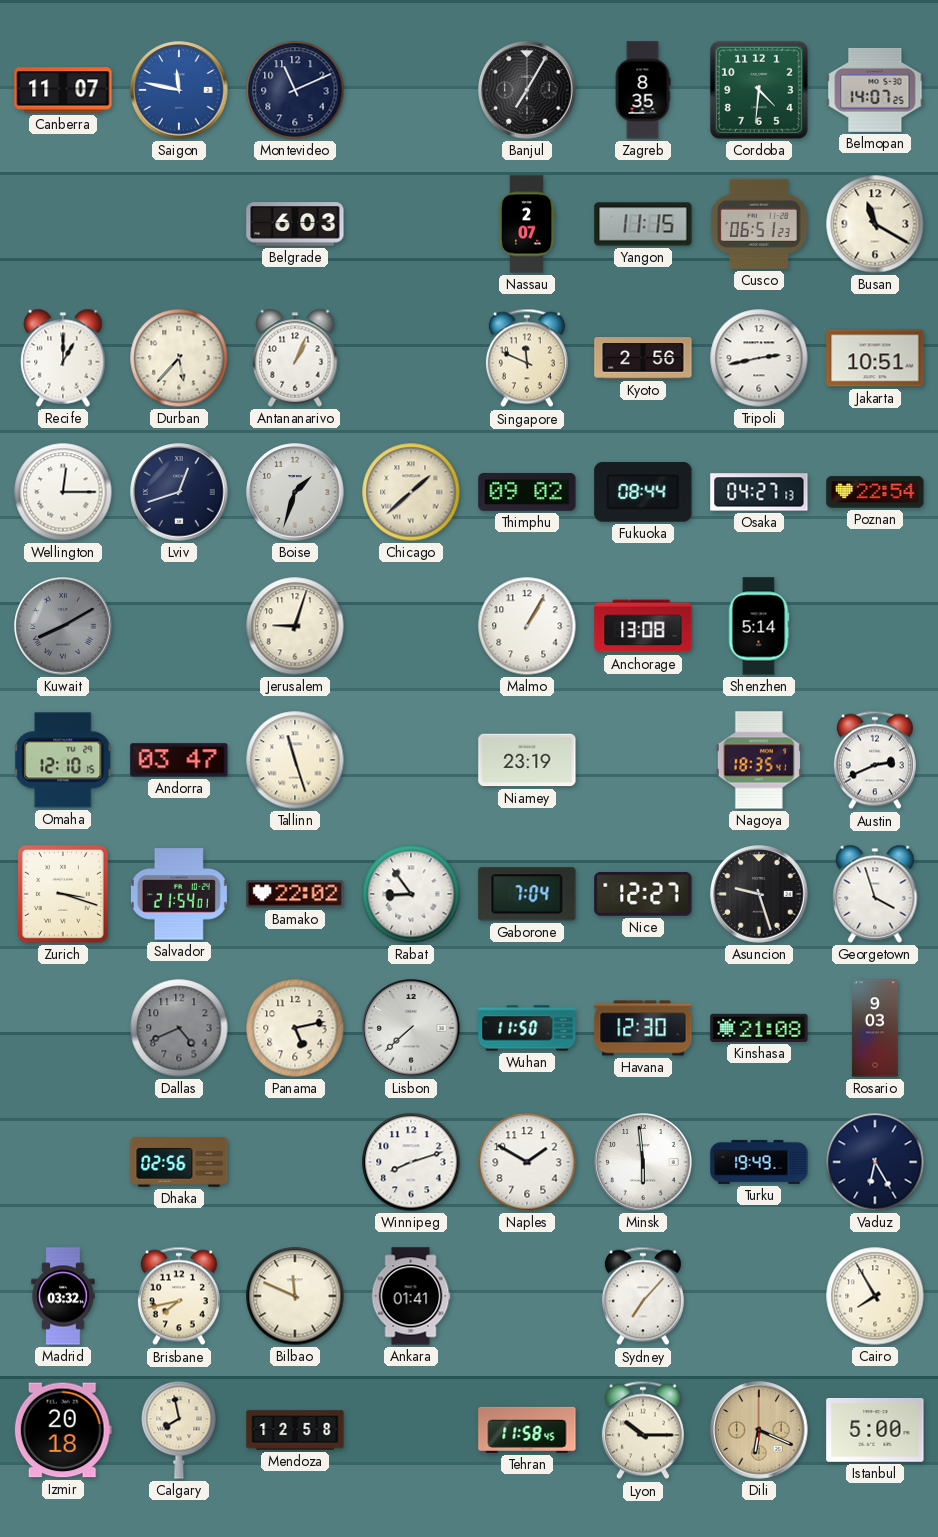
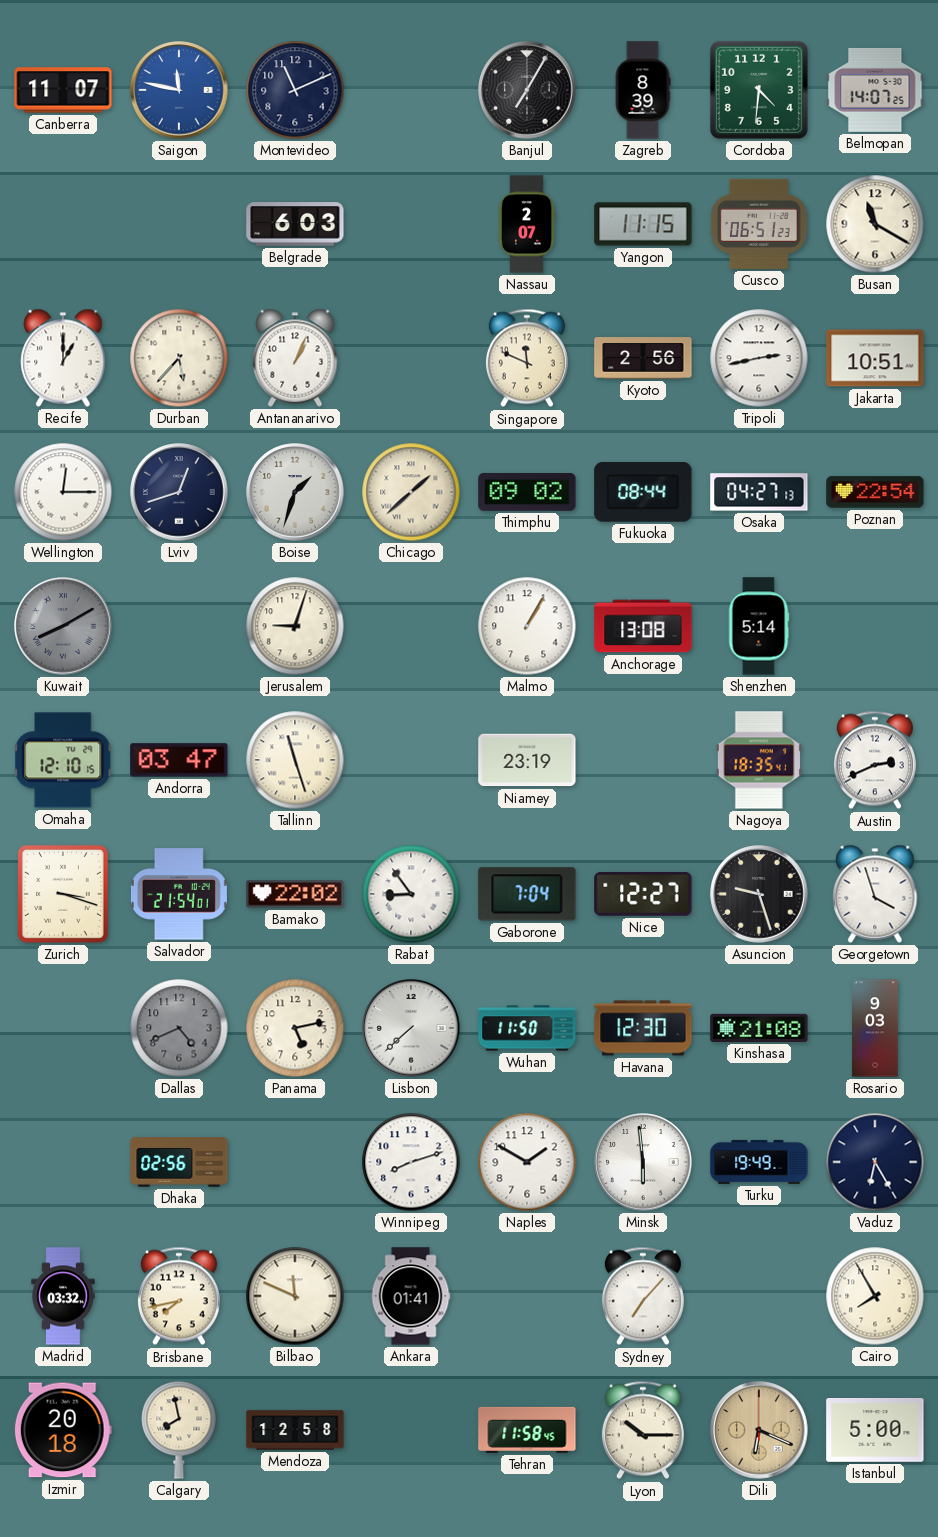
Zagreb: 8:35 -> 8:39
